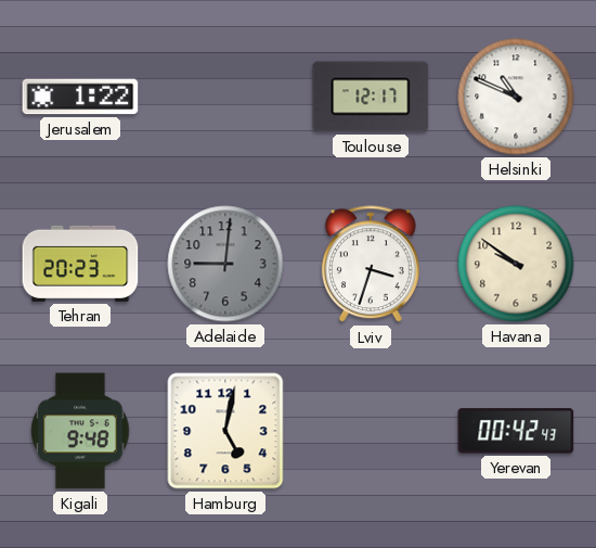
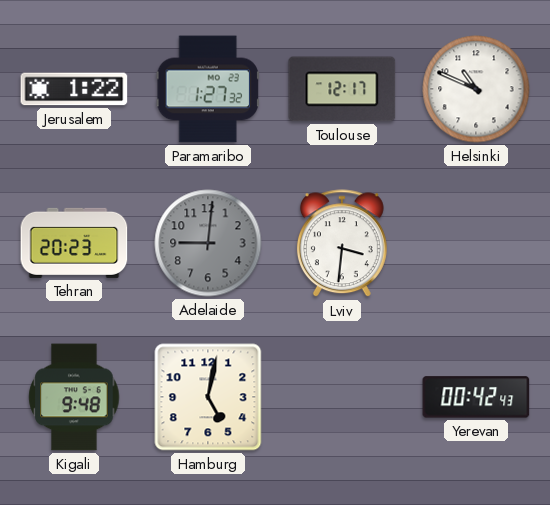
Paramaribo: none -> 1:27
Lviv: 3:33 -> 3:31
Havana: 9:51 -> none
